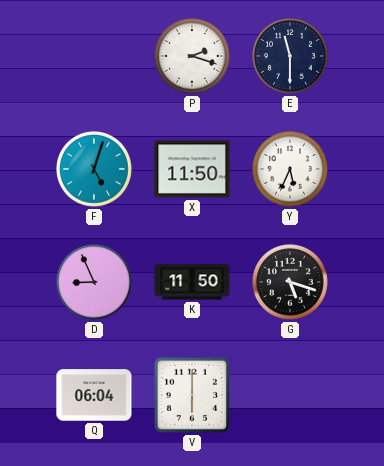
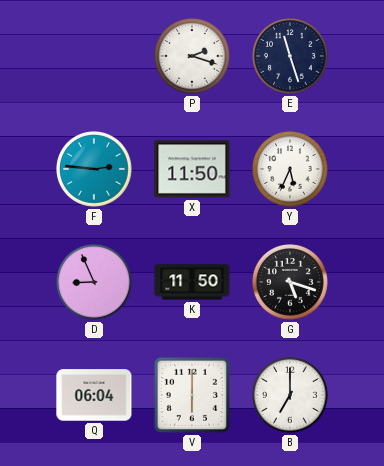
E: 11:30 -> 11:27
F: 5:03 -> 2:46
B: none -> 7:00
